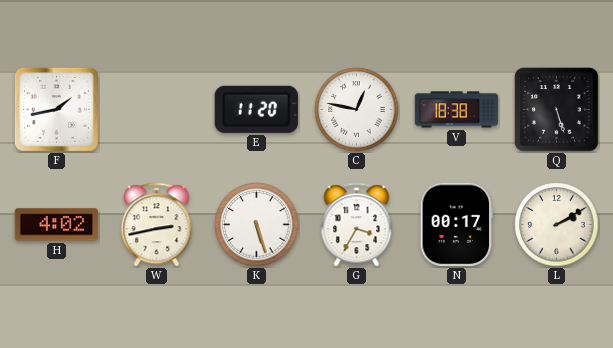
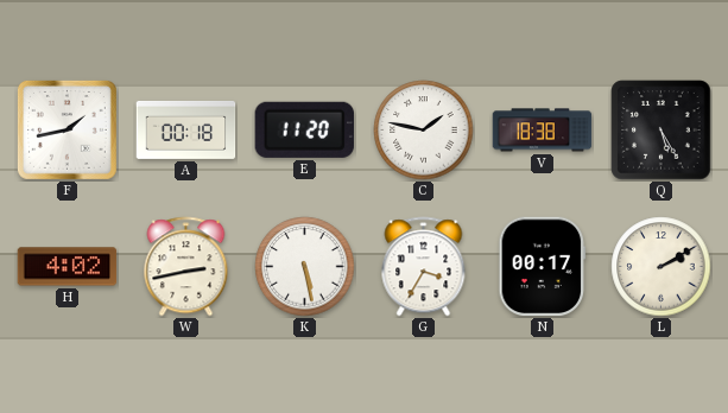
A: none -> 00:18
C: 12:47 -> 1:47
Q: 5:27 -> 5:25
K: 5:27 -> 5:28
